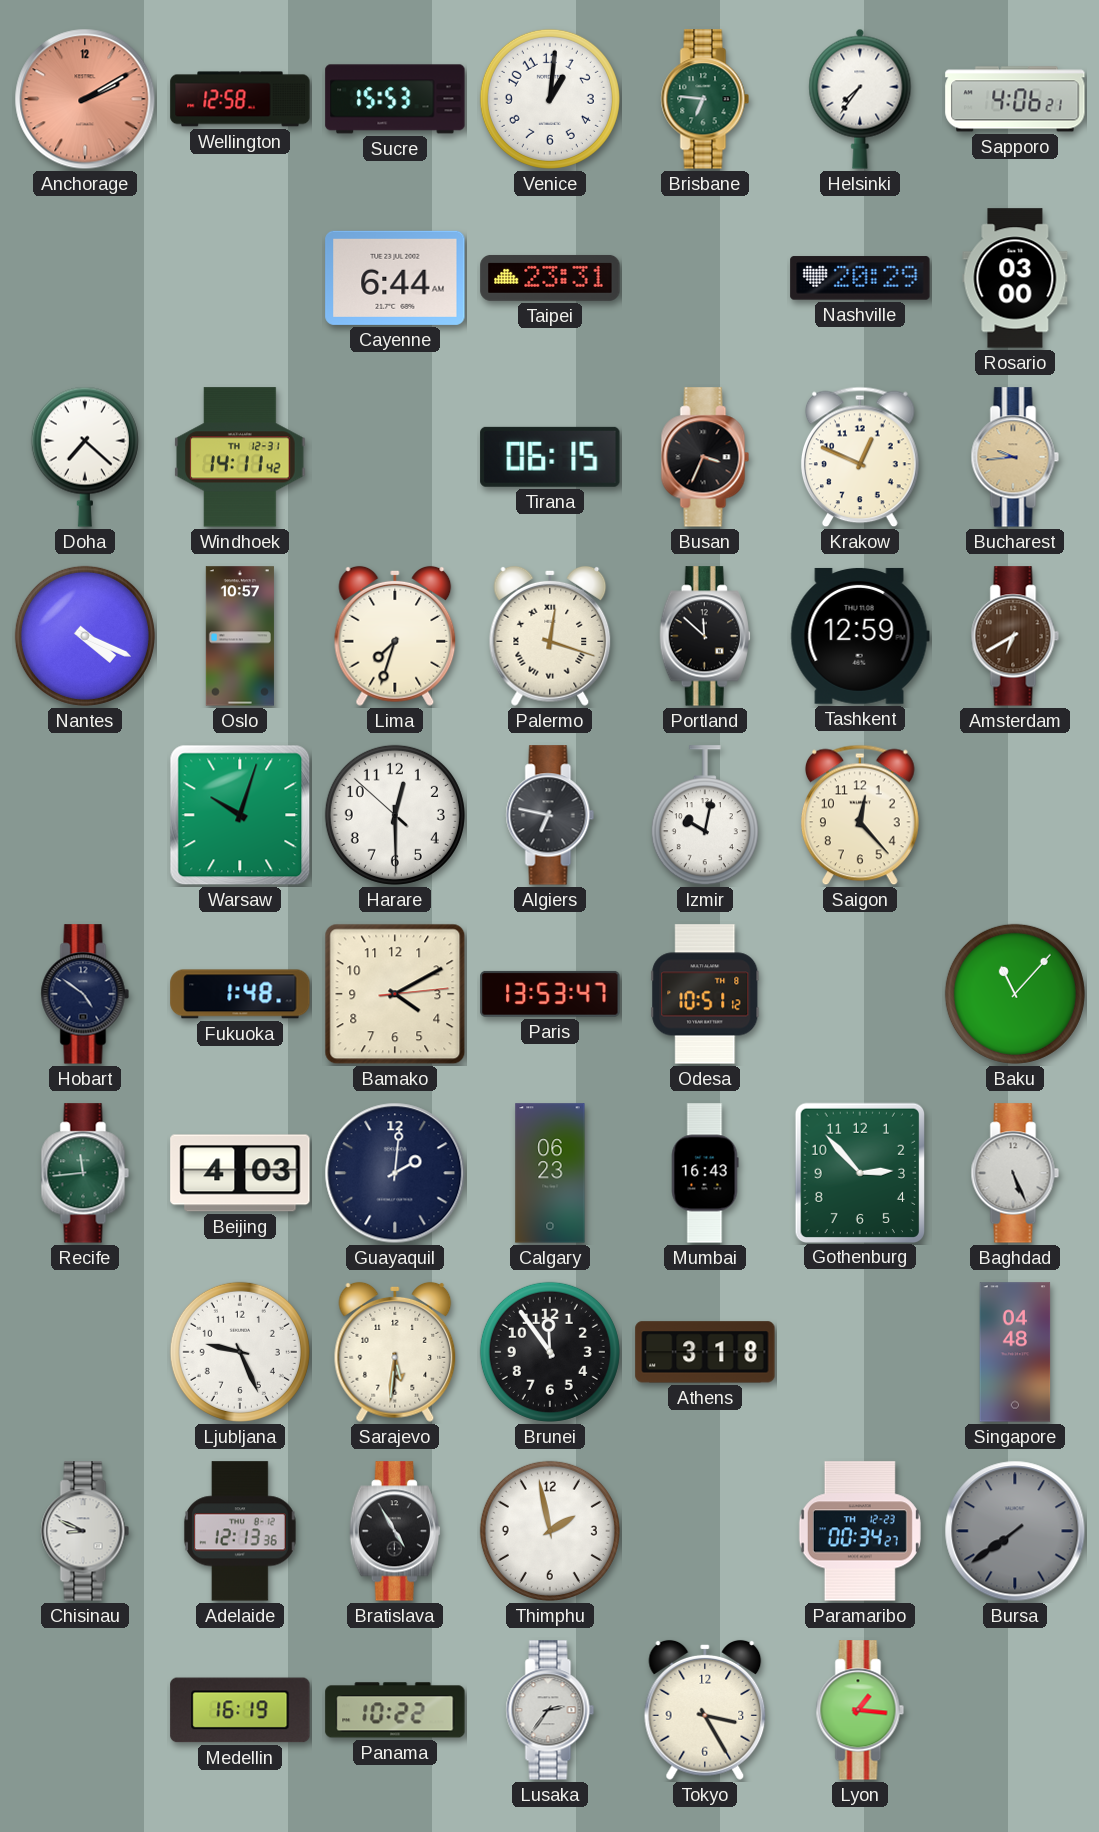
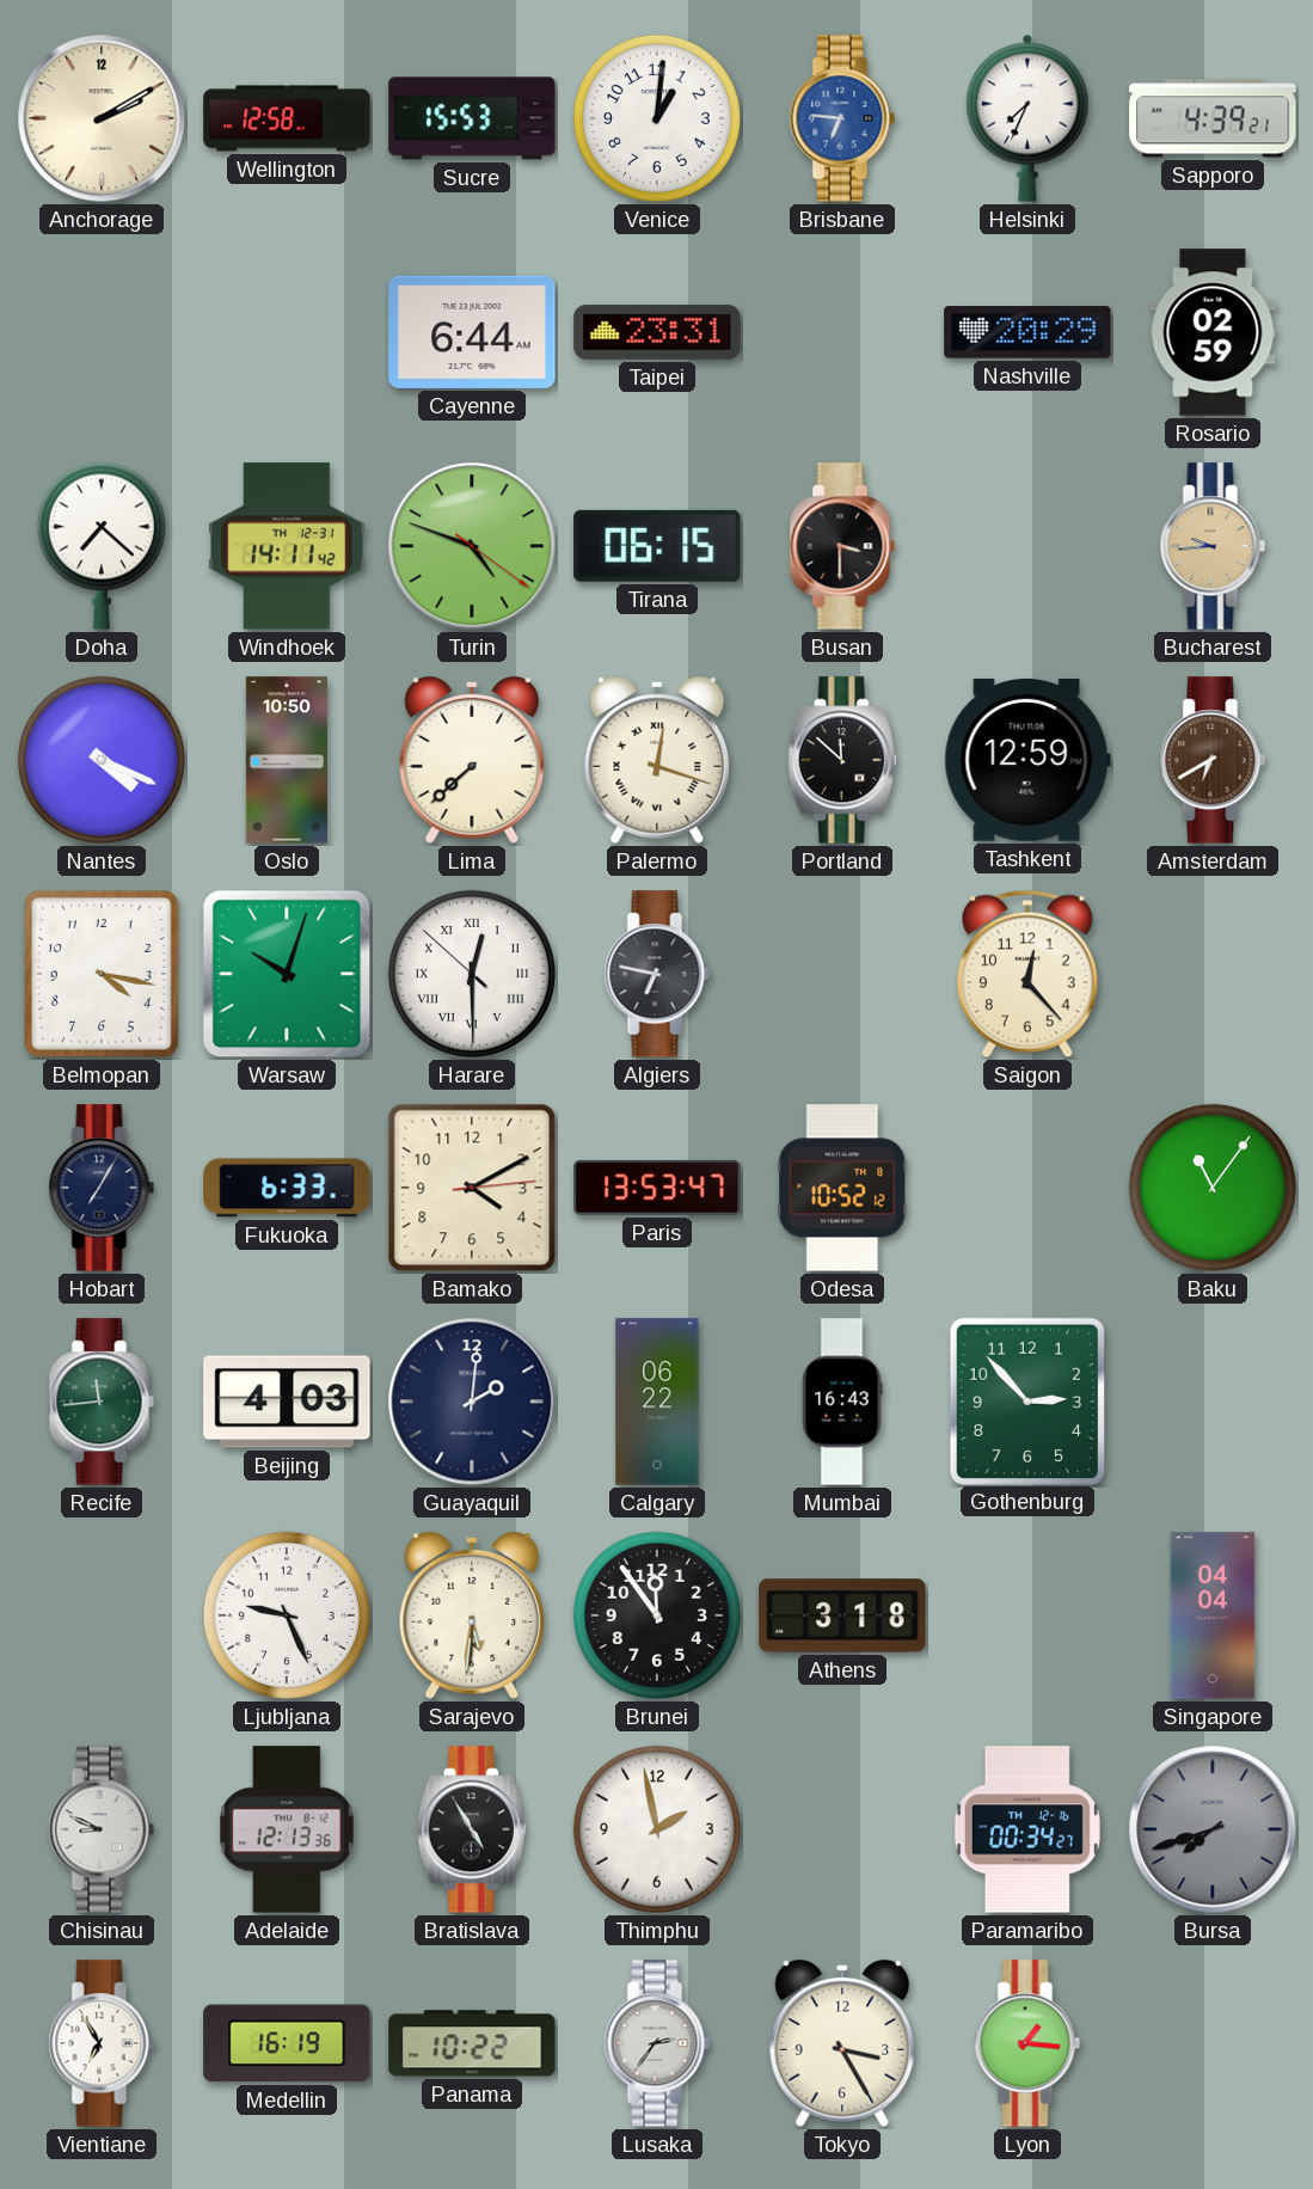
Anchorage dial: salmon -> cream
Brisbane dial: green -> blue
Helsinki: 7:36 -> 7:34
Sapporo: 4:06 -> 4:39
Rosario: 03:00 -> 02:59
Turin: none -> 4:48
Busan: 3:34 -> 3:30
Krakow: 12:49 -> none
Oslo: 10:57 -> 10:50
Lima: 7:33 -> 7:38
Belmopan: none -> 4:17
Harare numerals: Arabic -> Roman
Izmir: 10:02 -> none
Hobart: 4:51 -> 7:05
Fukuoka: 1:48 -> 6:33
Odesa: 10:51 -> 10:52
Baku: 11:07 -> 11:06
Calgary: 06:23 -> 06:22
Baghdad: 5:26 -> none
Singapore: 04:48 -> 04:04
Paramaribo date: TH 12-23 -> TH 12-16
Bursa: 7:39 -> 7:42
Vientiane: none -> 6:55
